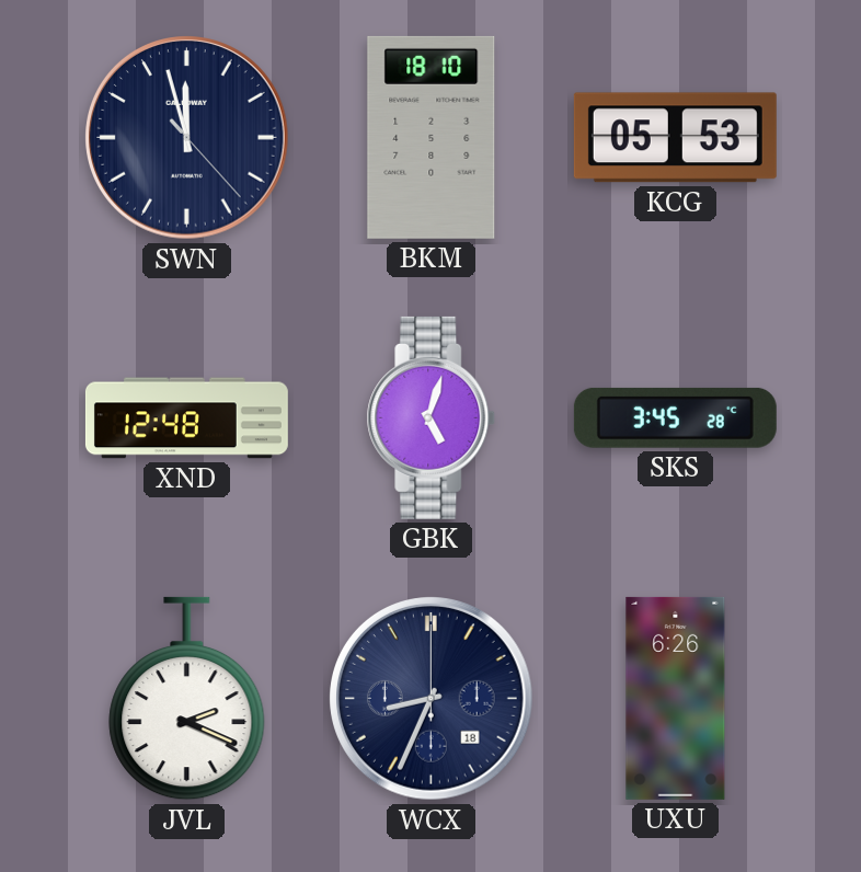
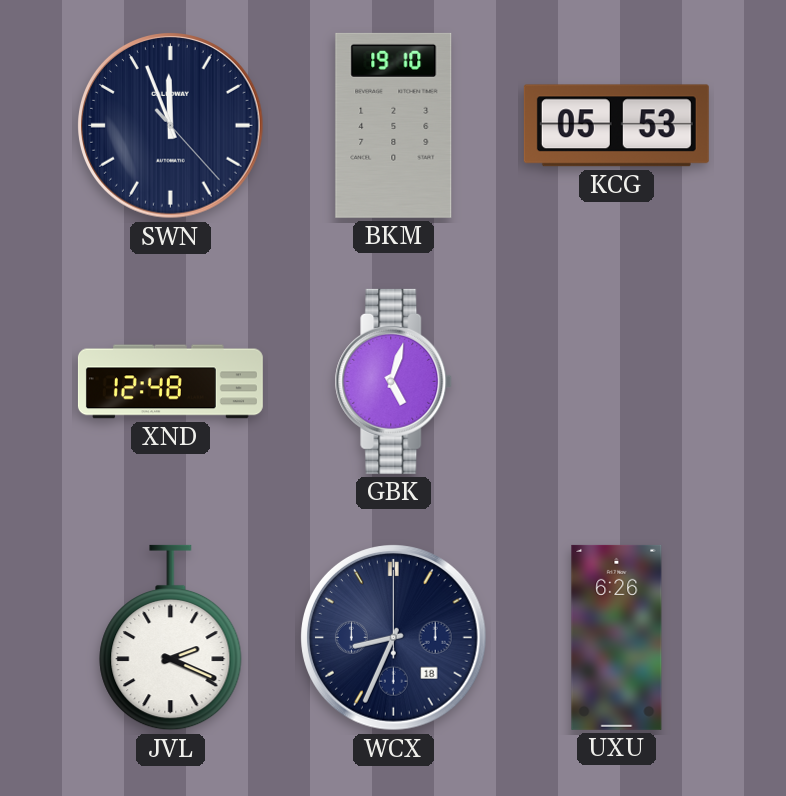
SWN: 11:57 -> 11:56
BKM: 18:10 -> 19:10
SKS: 3:45 -> none
